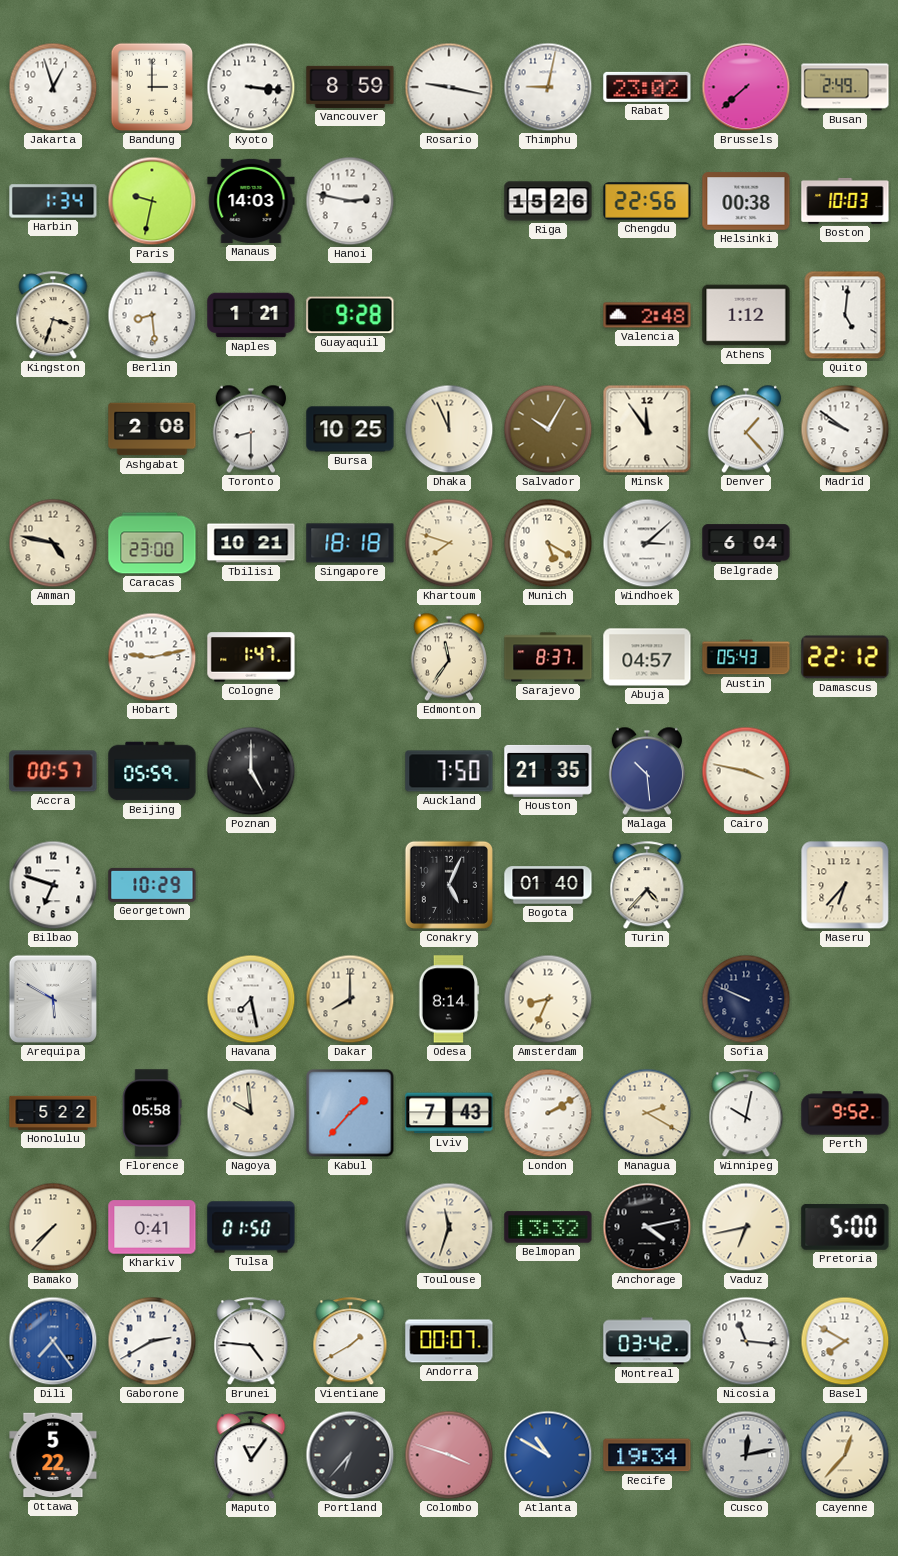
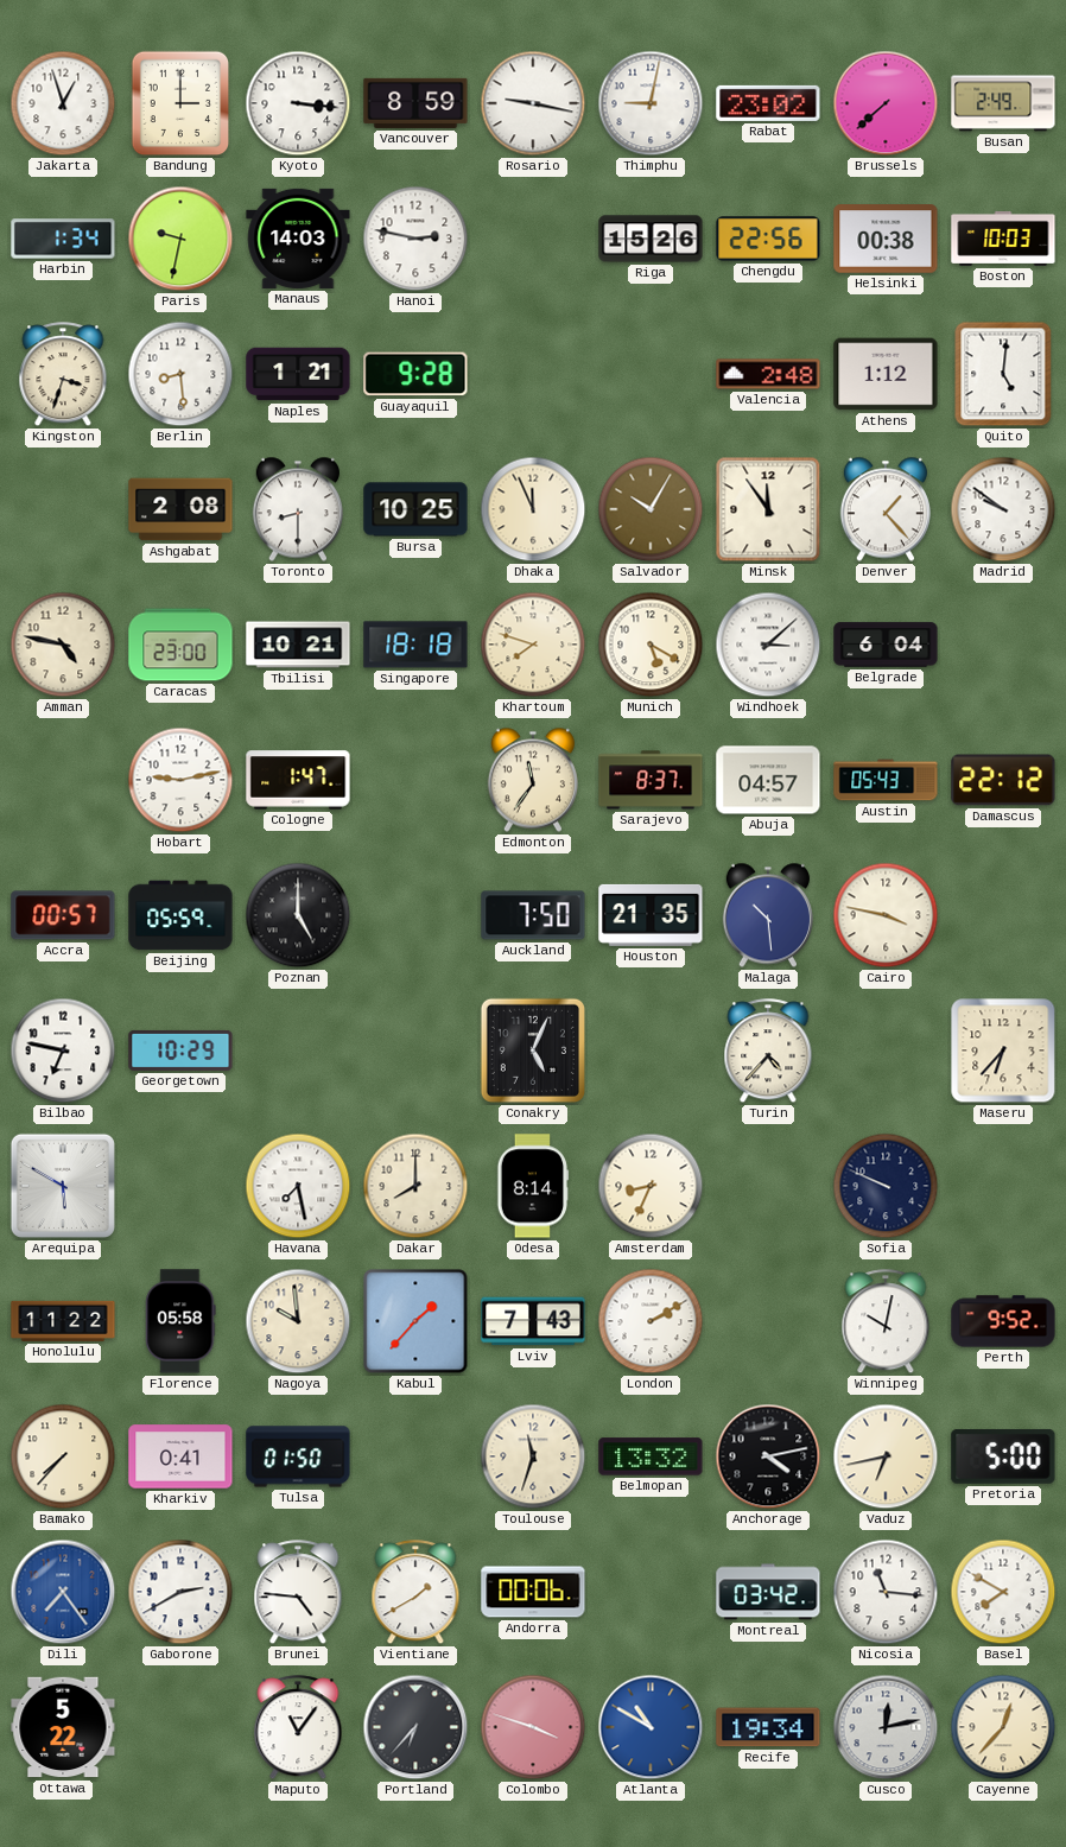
Bilbao: 6:48 -> 6:47
Bogota: 01:40 -> none
Honolulu: 5:22 -> 11:22
Managua: 2:20 -> none
Andorra: 00:07 -> 00:06
